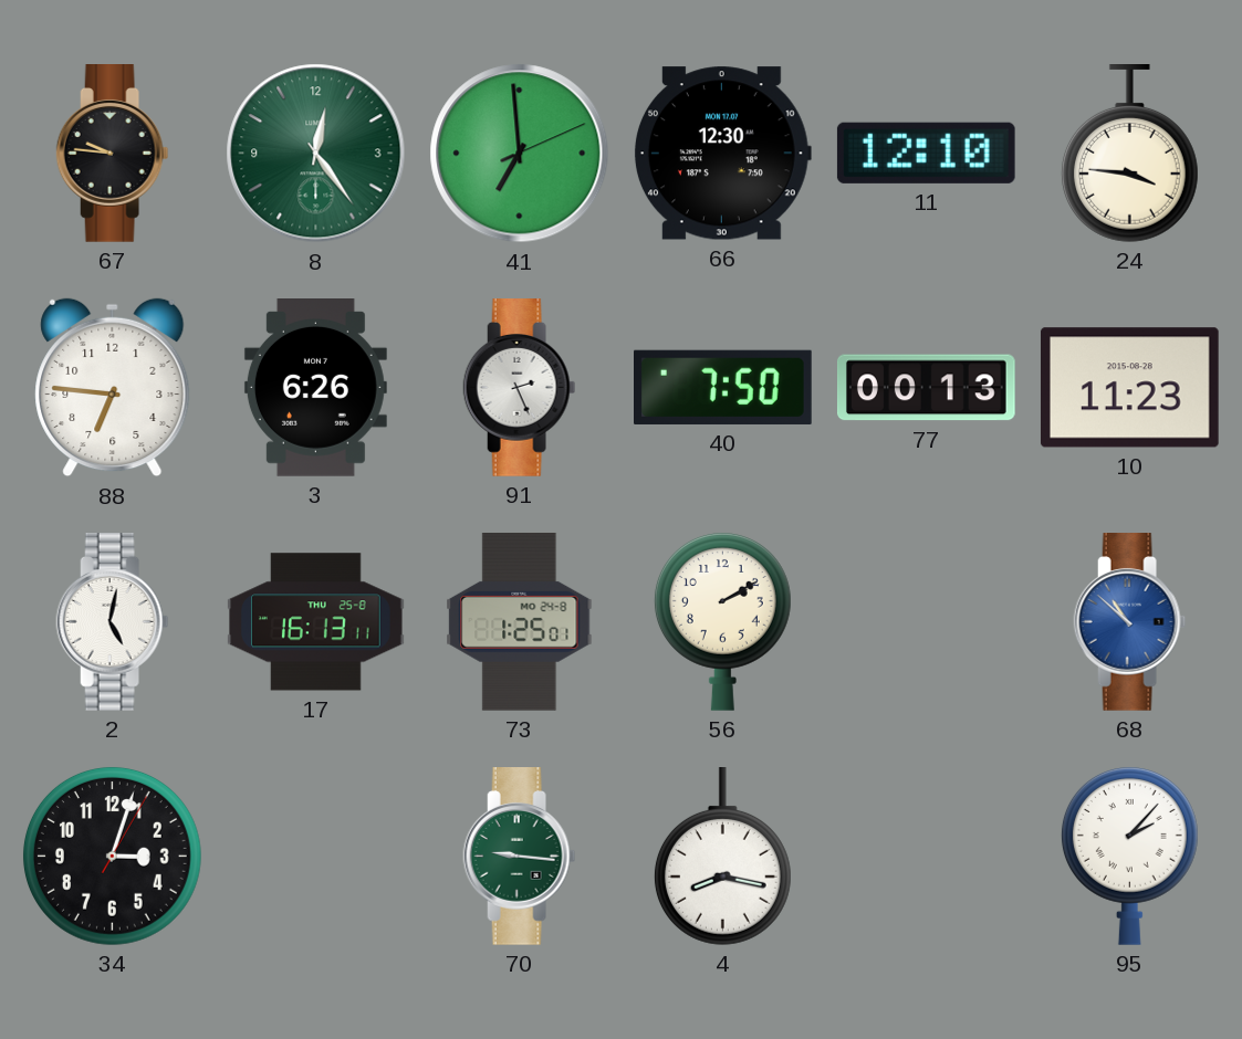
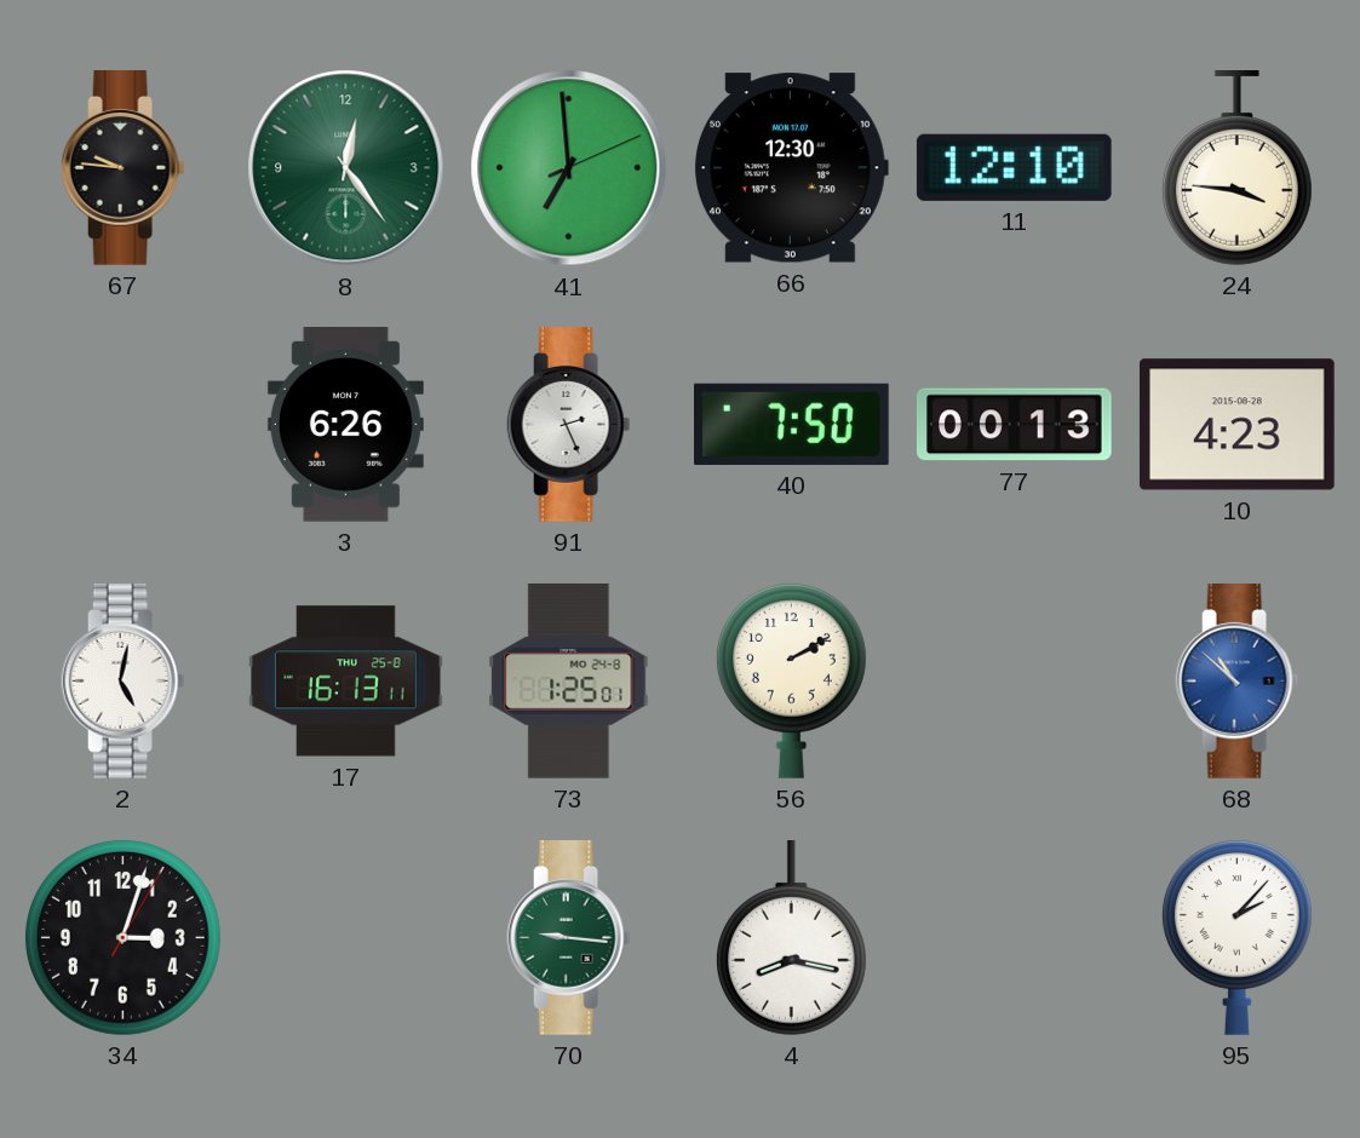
88: 6:46 -> none
10: 11:23 -> 4:23
